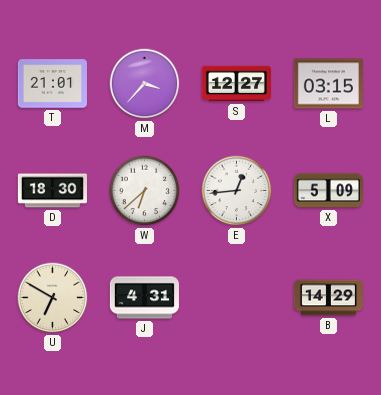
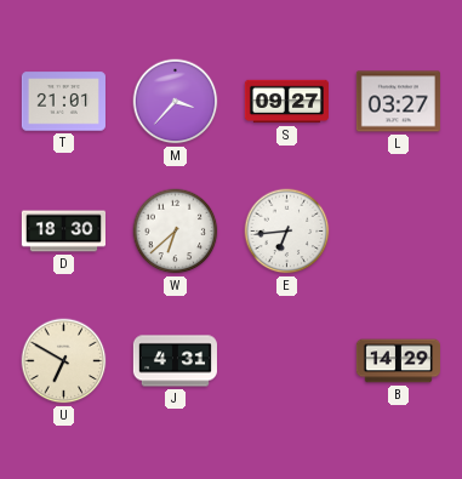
S: 12:27 -> 09:27
L: 03:15 -> 03:27
E: 12:44 -> 6:44
X: 5:09 -> none
